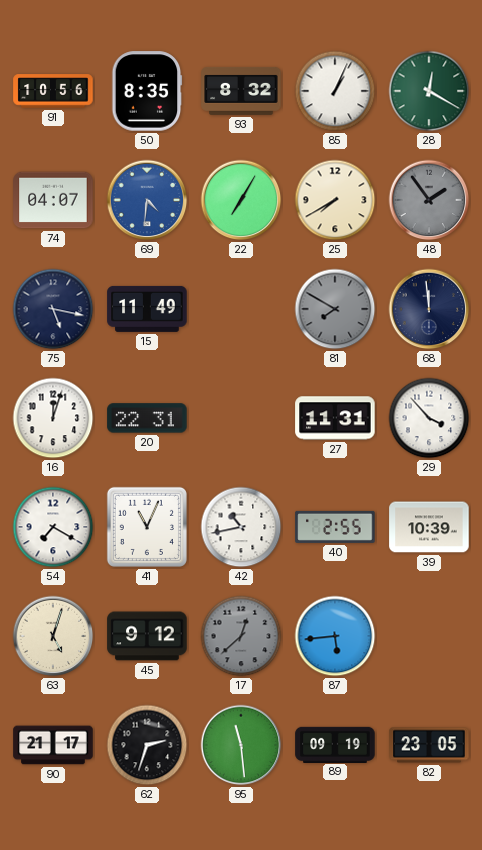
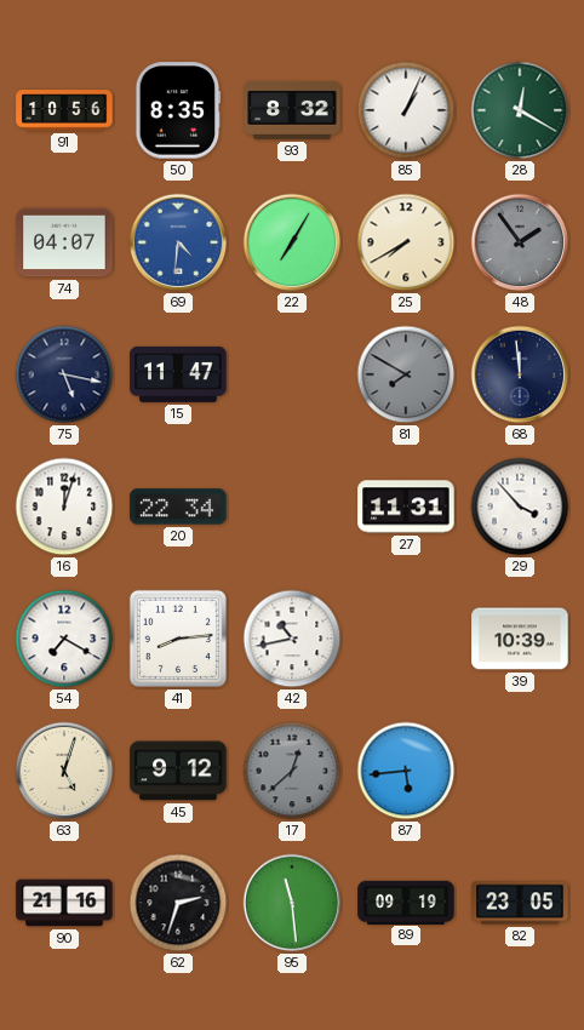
15: 11:49 -> 11:47
20: 22:31 -> 22:34
41: 11:04 -> 8:14
40: 2:55 -> none
90: 21:17 -> 21:16
